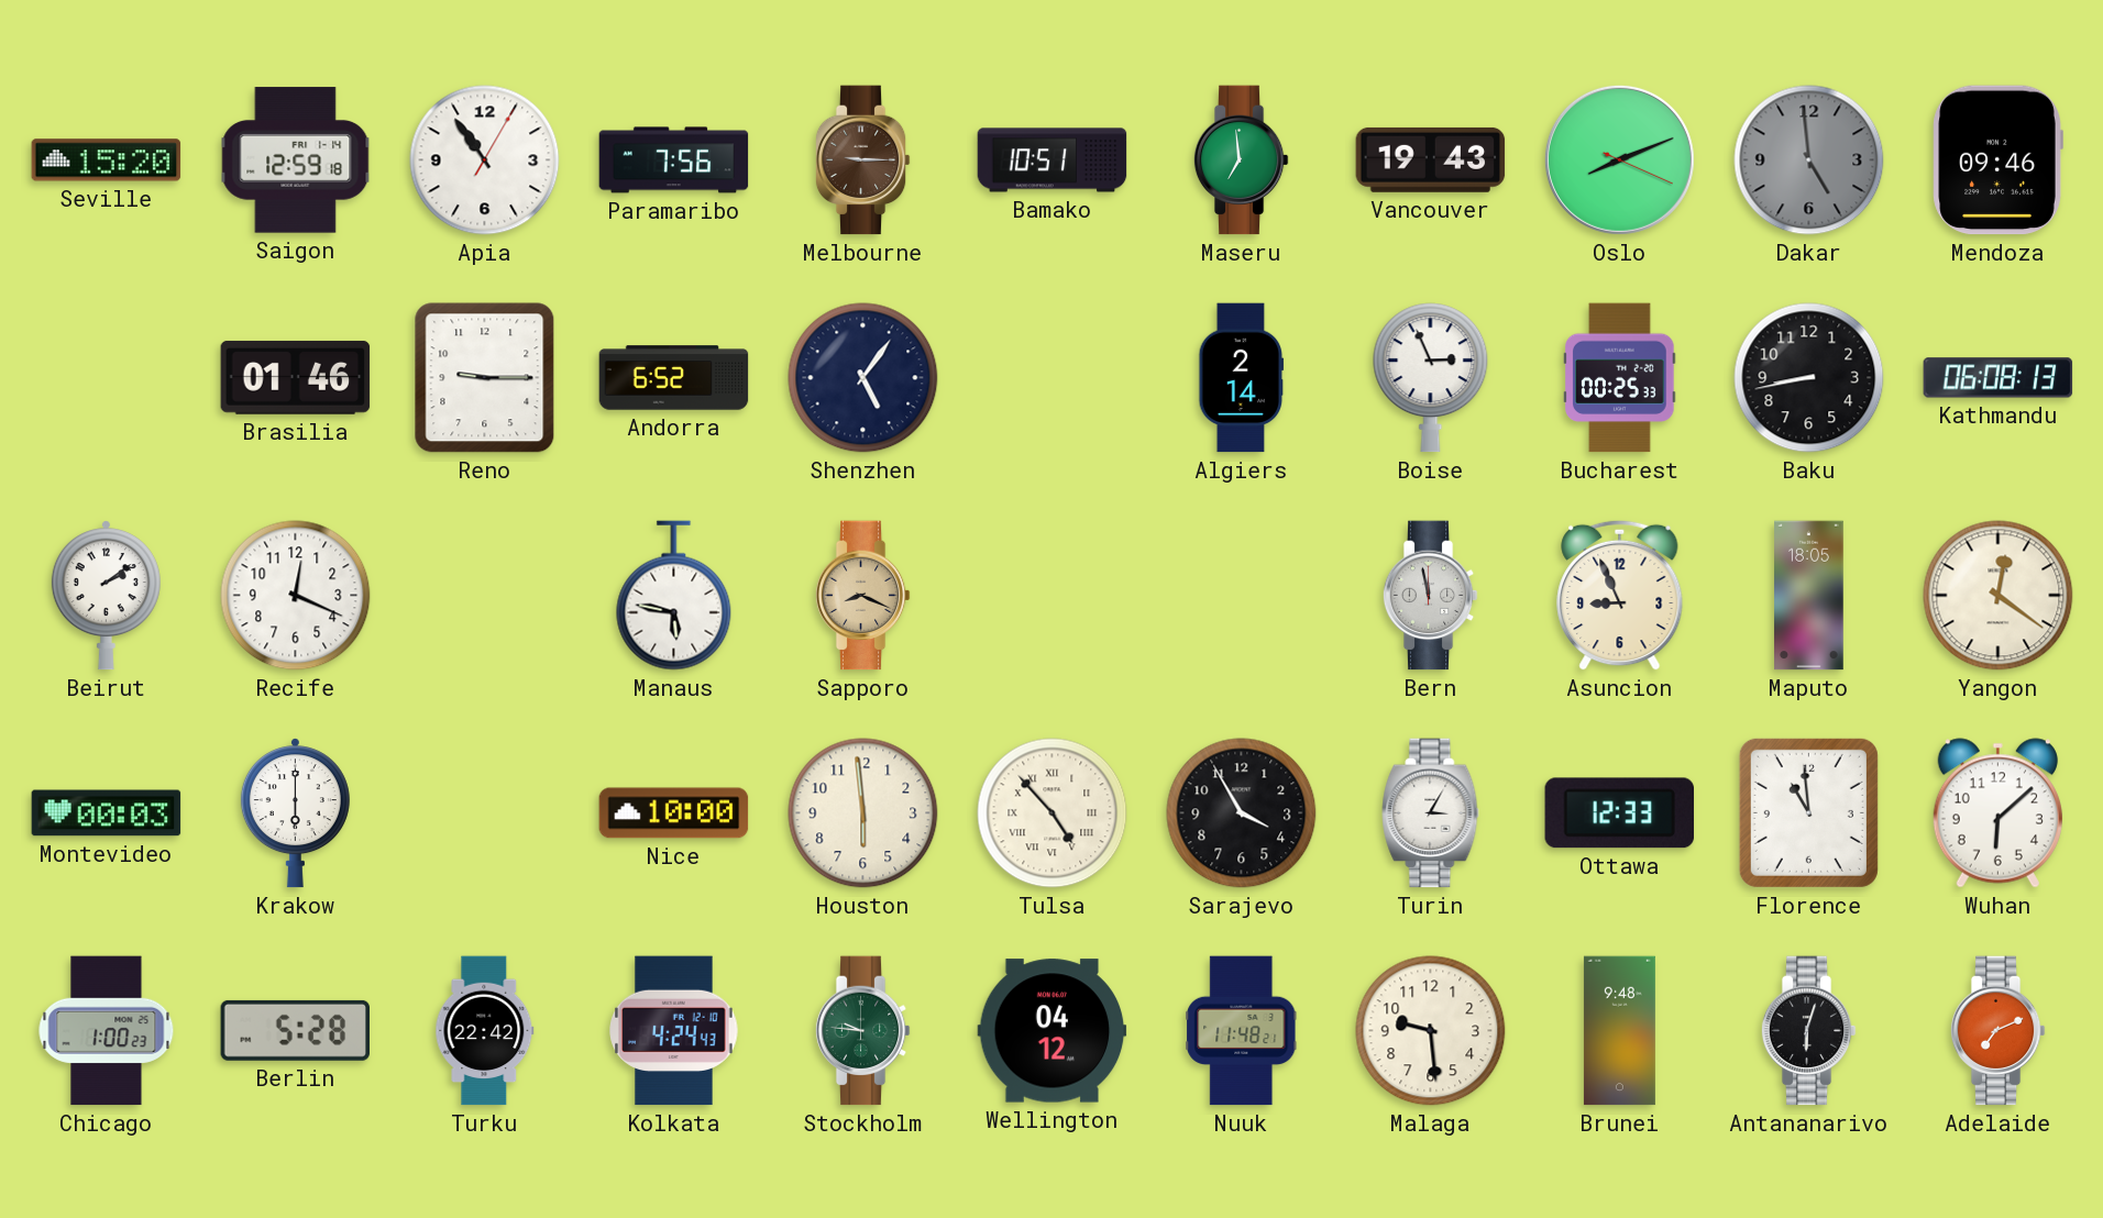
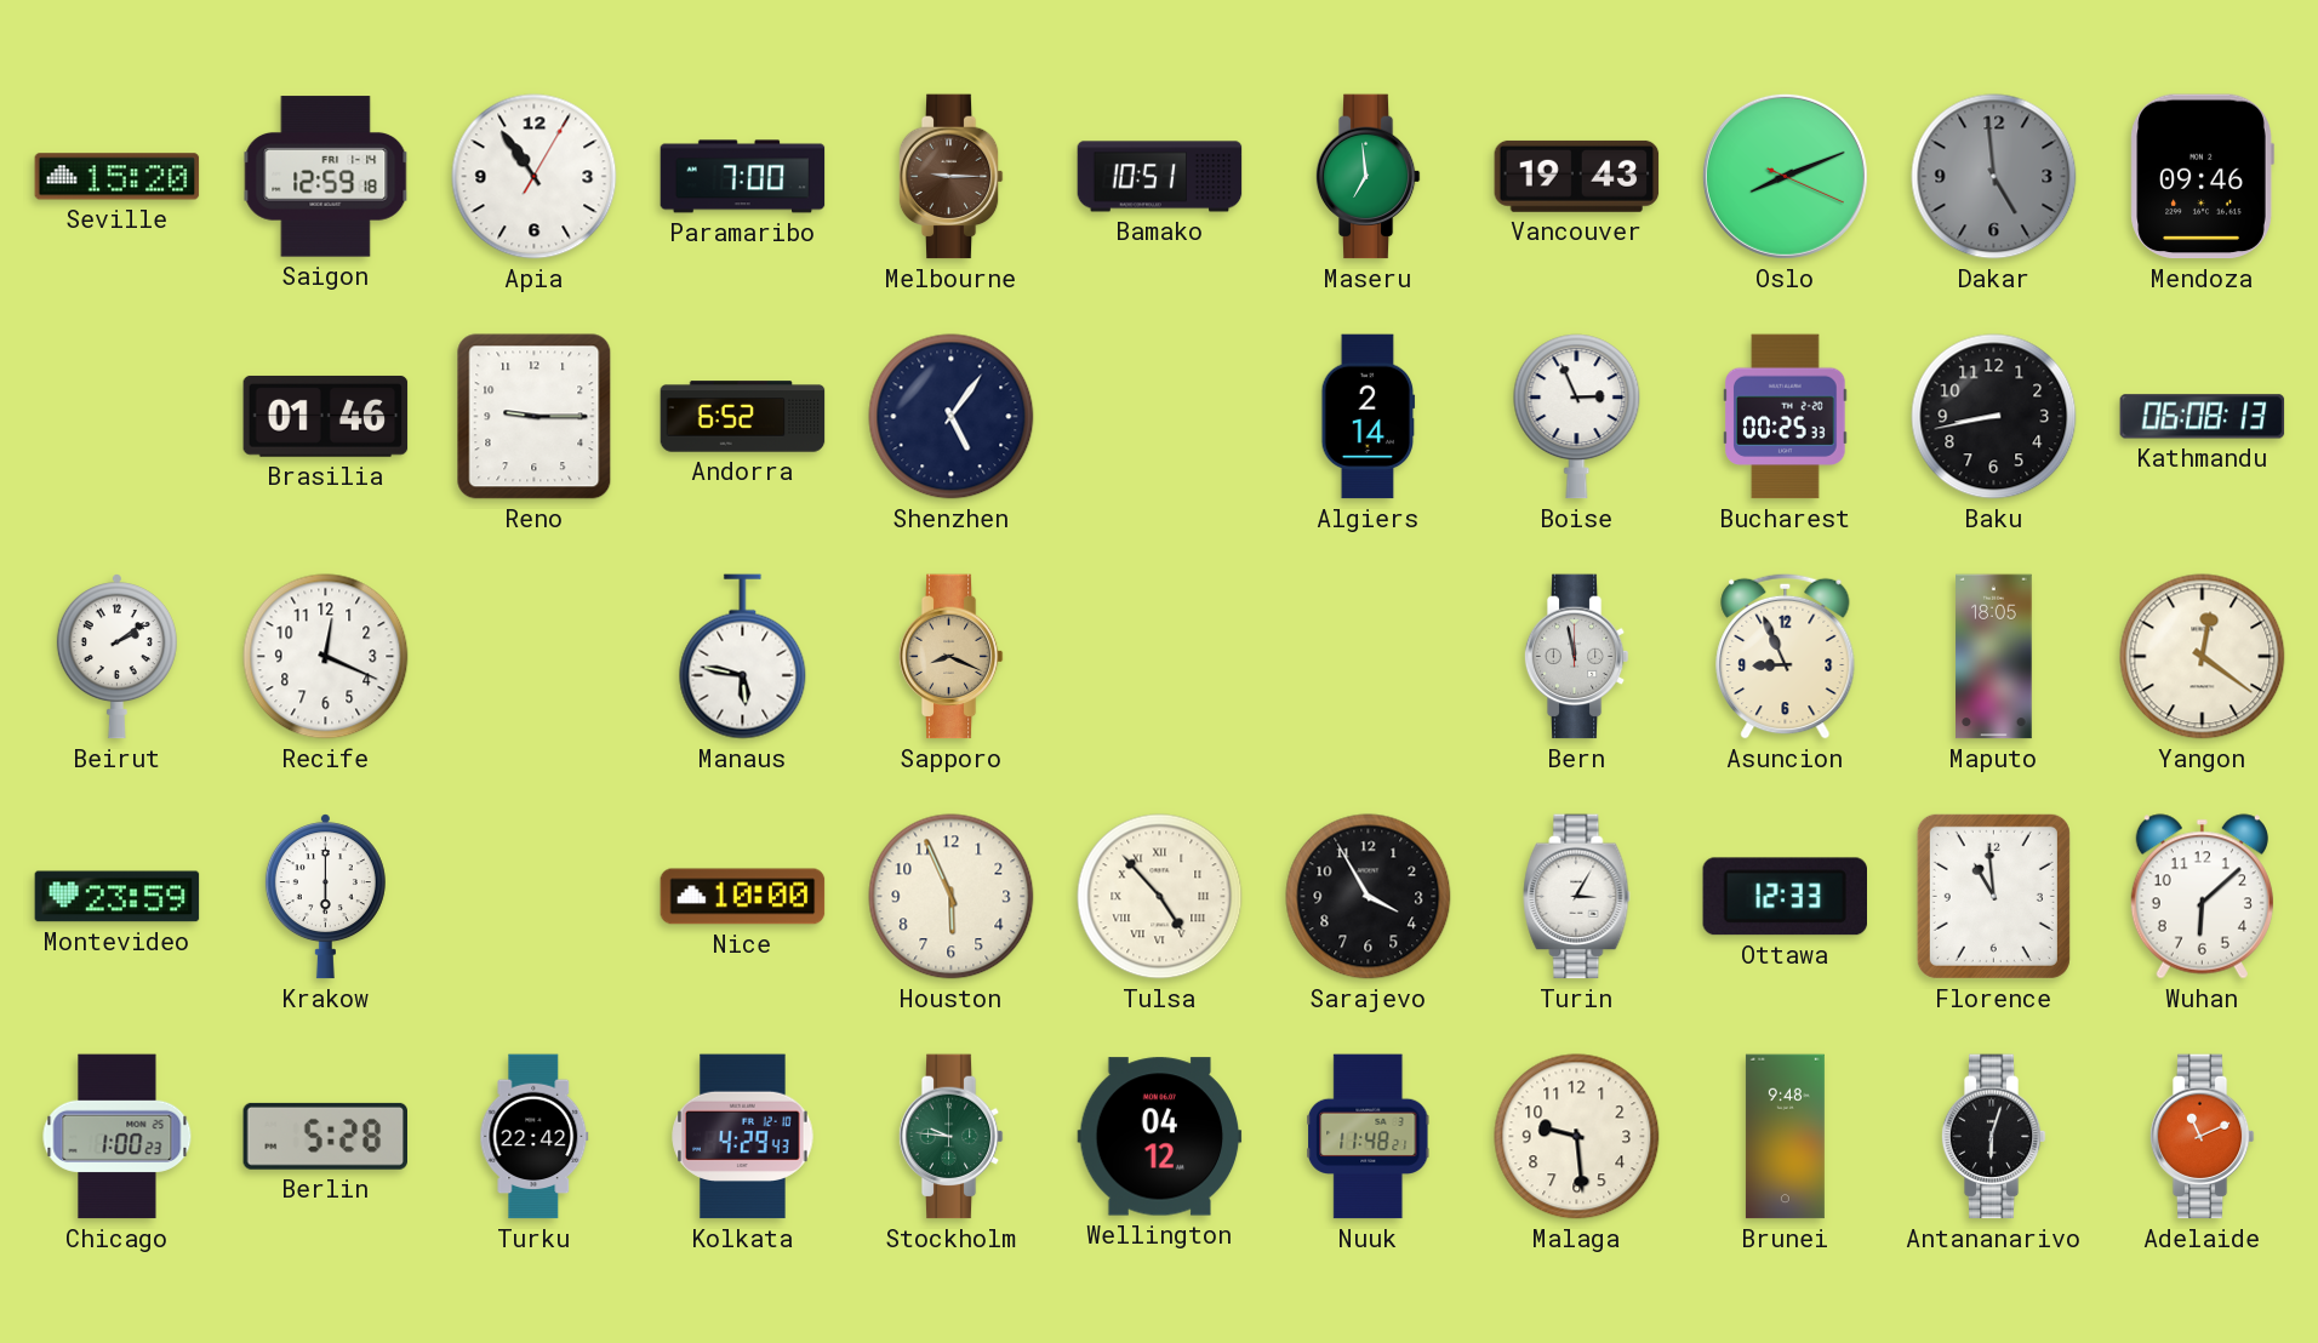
Paramaribo: 7:56 -> 7:00
Montevideo: 00:03 -> 23:59
Houston: 5:59 -> 5:56
Kolkata: 4:24 -> 4:29
Adelaide: 7:11 -> 11:11
